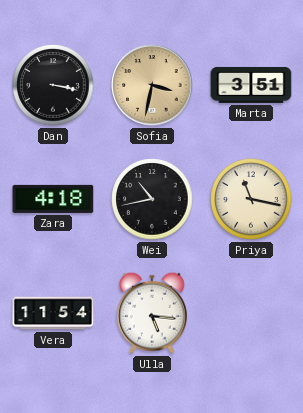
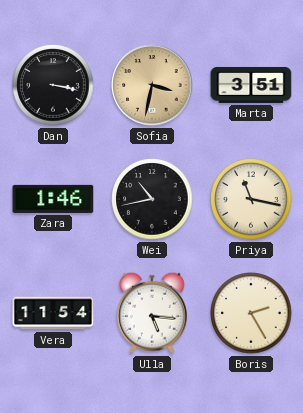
Zara: 4:18 -> 1:46
Boris: none -> 2:25
